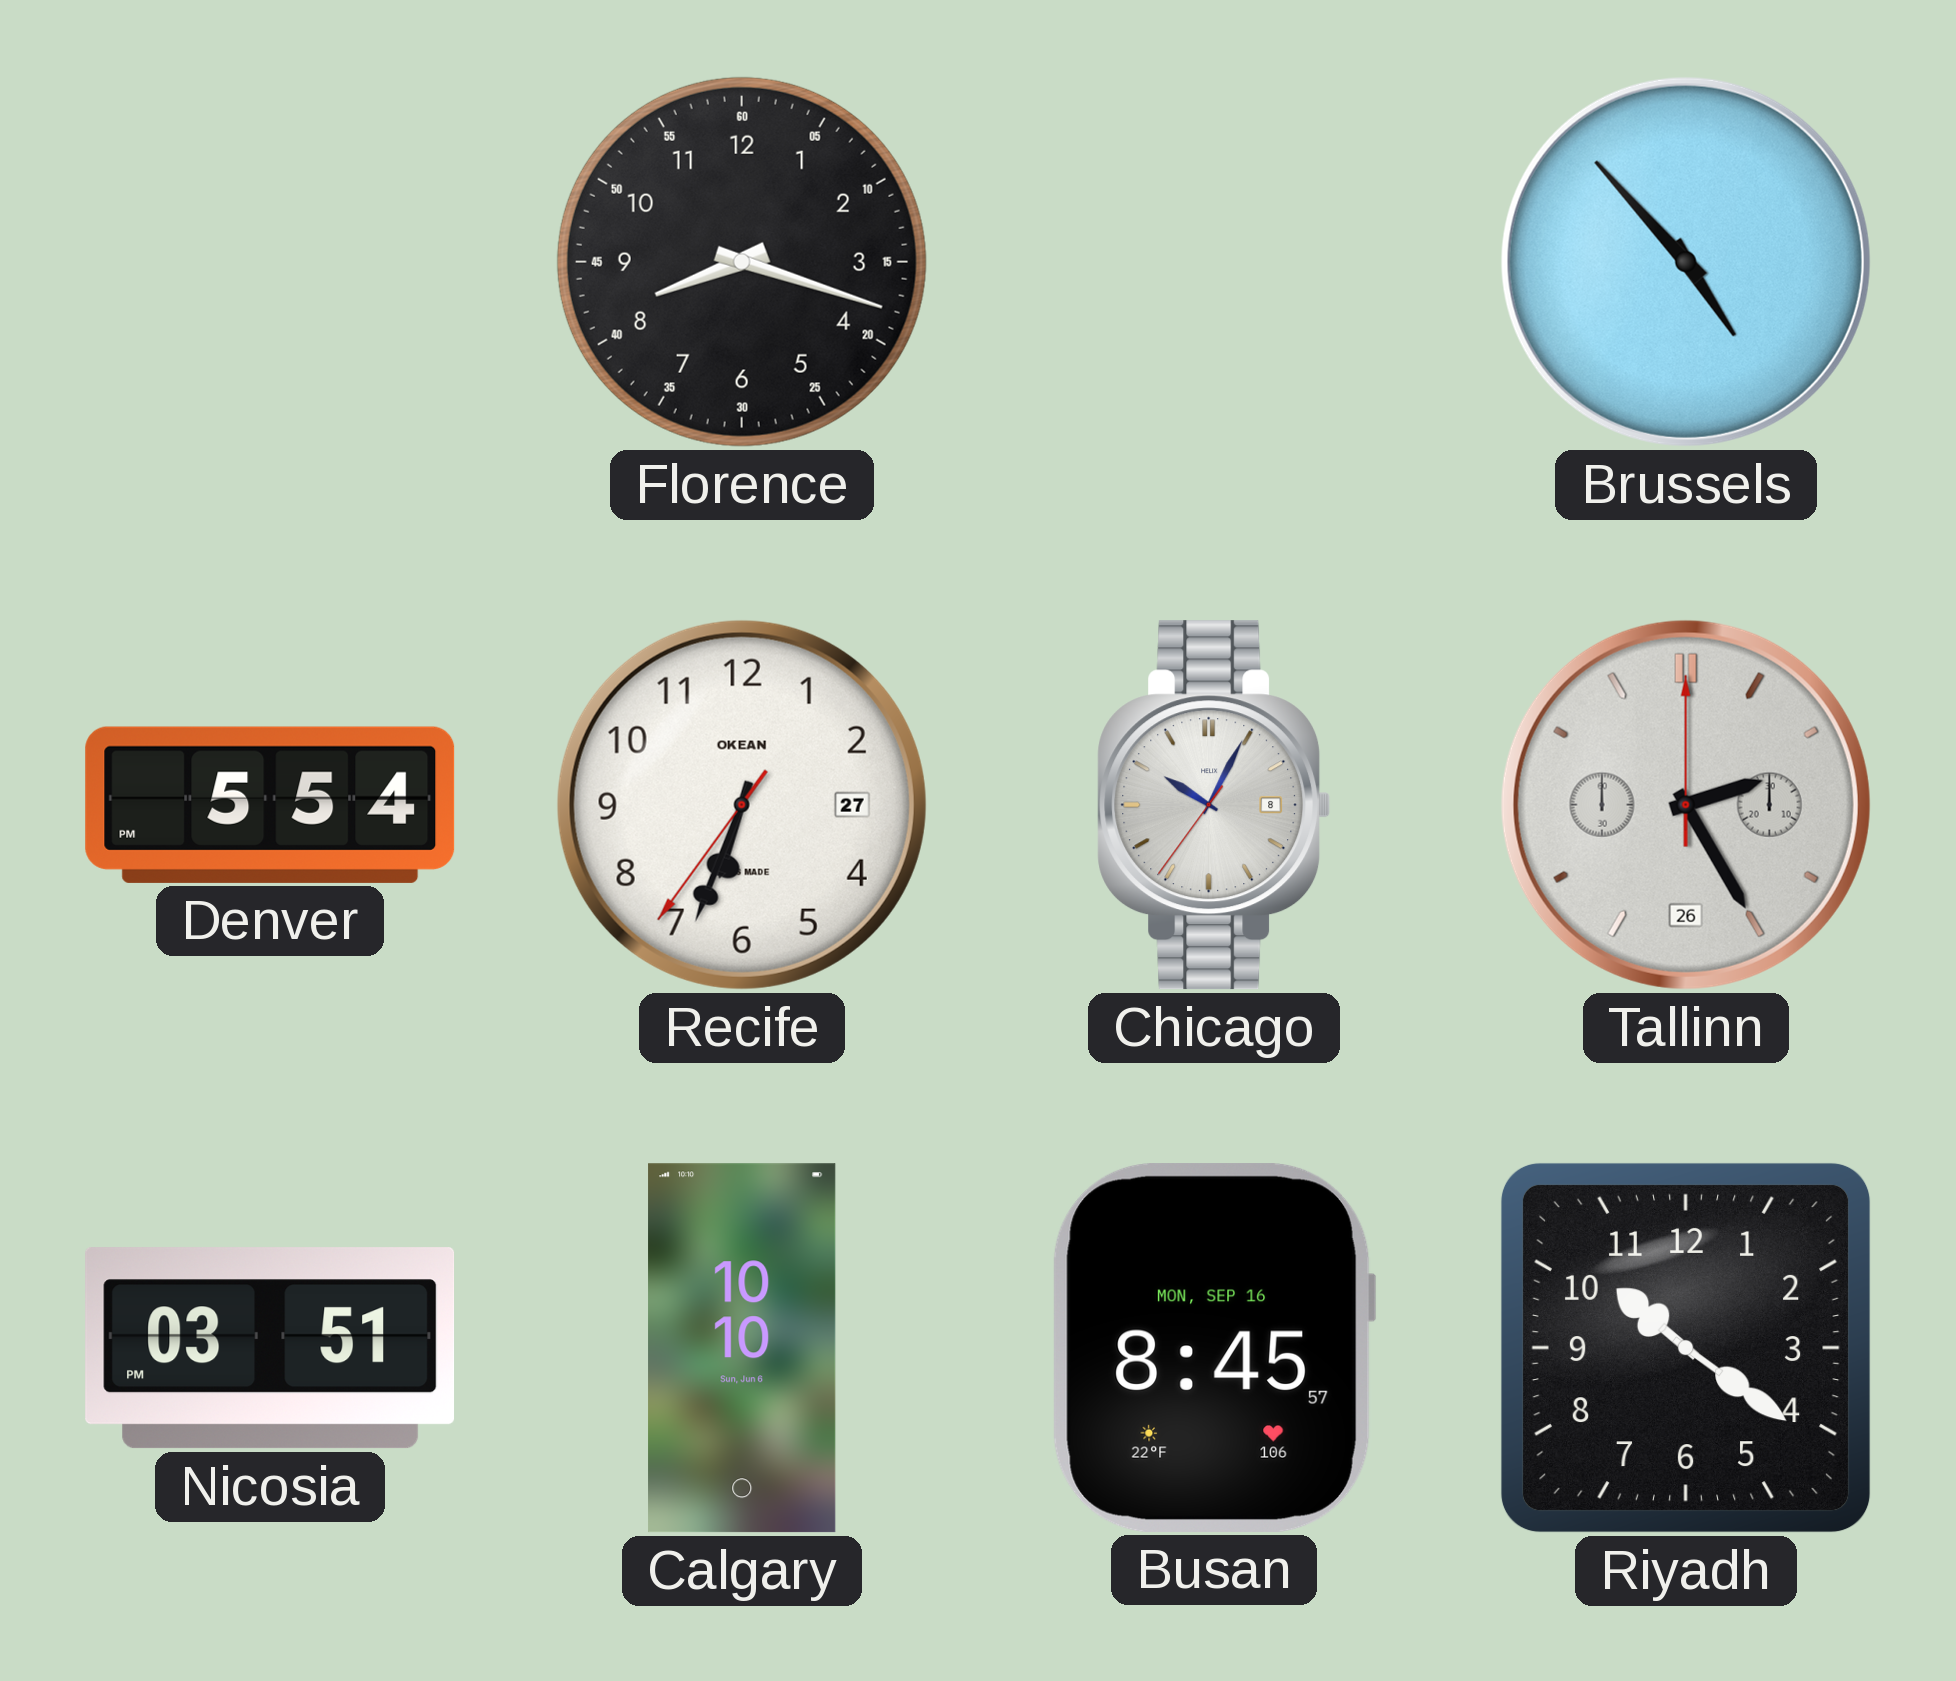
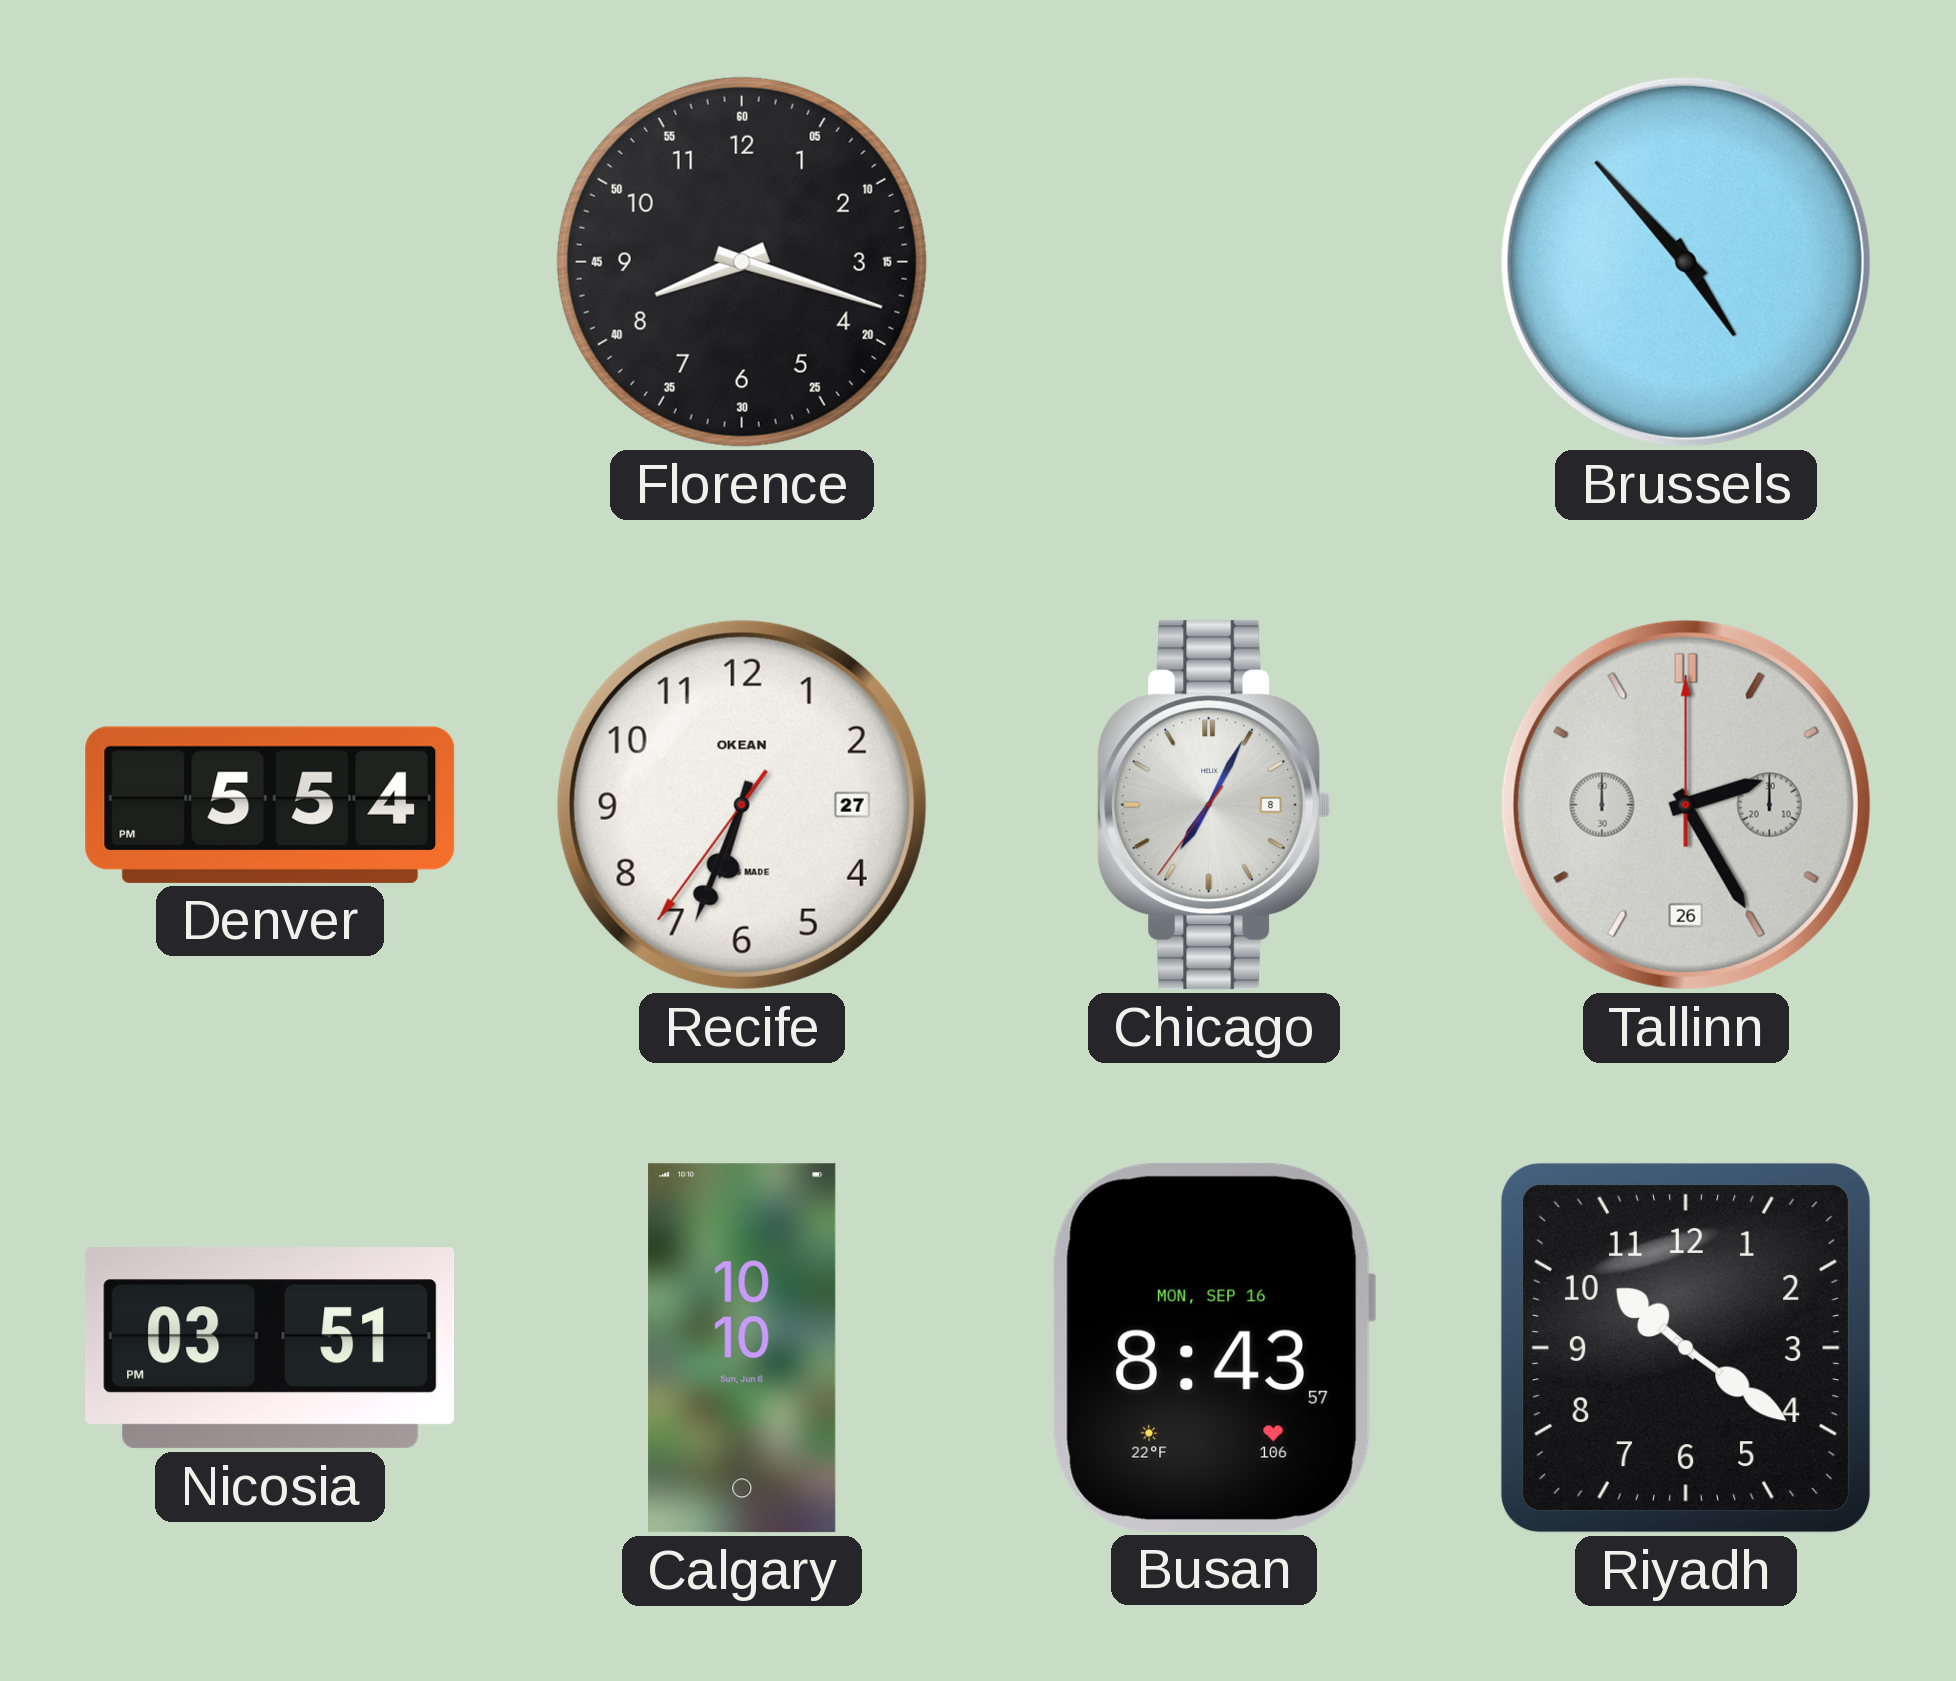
Chicago: 10:04 -> 7:04
Busan: 8:45 -> 8:43
